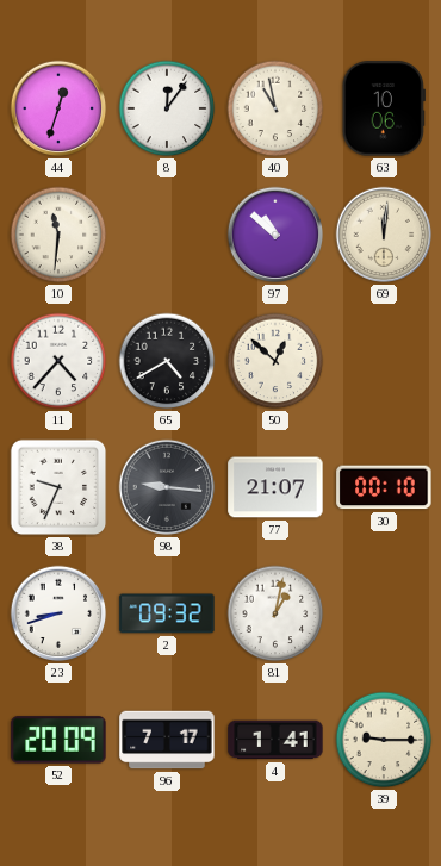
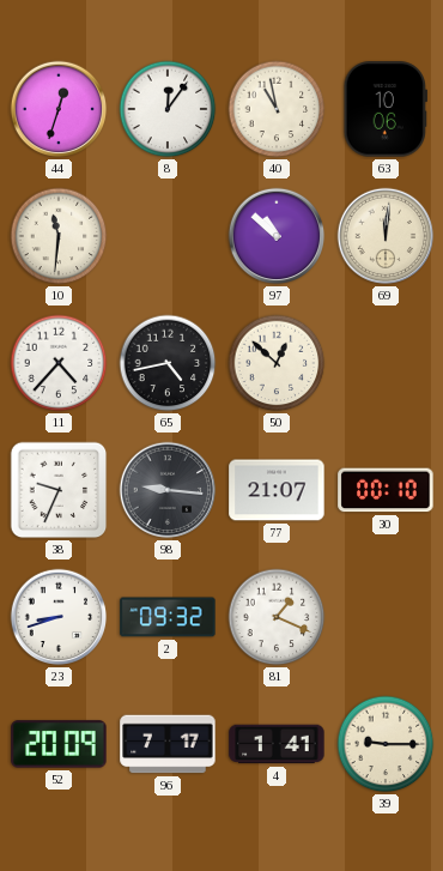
65: 4:40 -> 4:43
81: 1:02 -> 1:19
